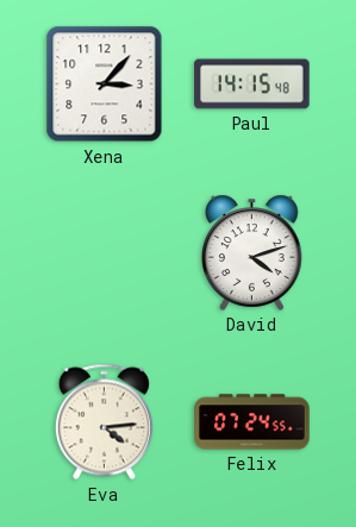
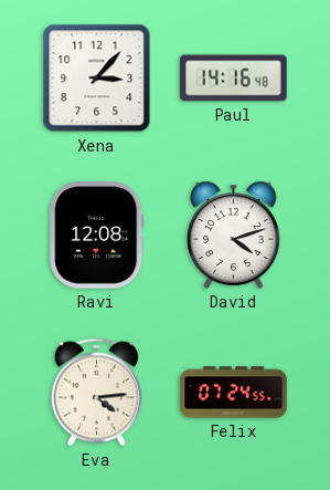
Paul: 14:15 -> 14:16
Ravi: none -> 12:08
